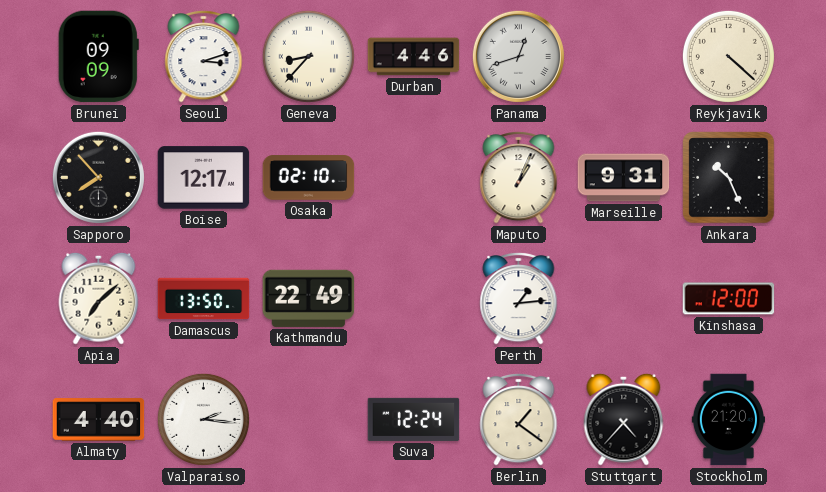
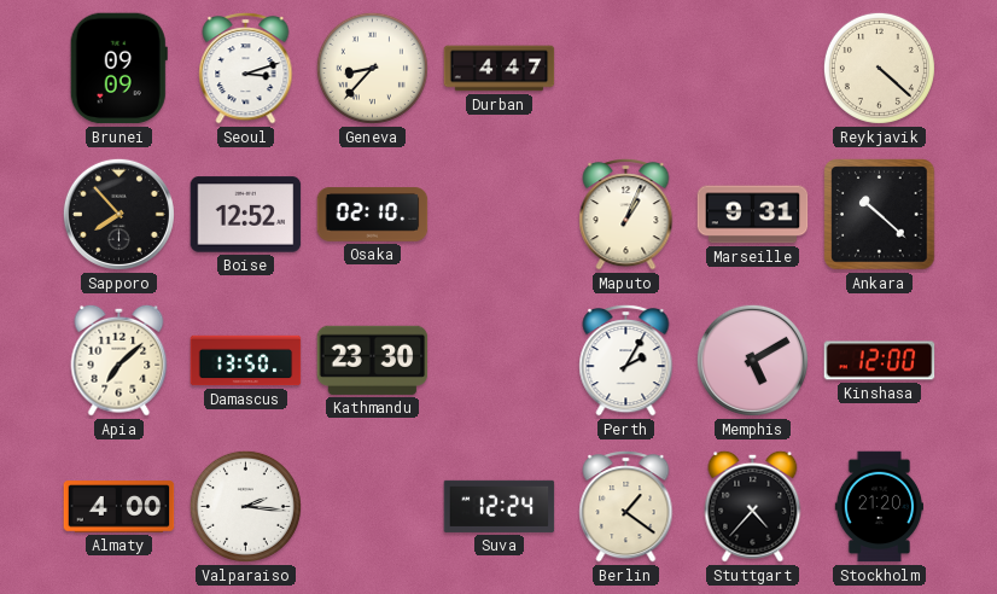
Durban: 4:46 -> 4:47
Panama: 12:42 -> none
Boise: 12:17 -> 12:52
Ankara: 10:26 -> 10:22
Kathmandu: 22:49 -> 23:30
Perth: 1:14 -> 2:05
Memphis: none -> 5:10
Almaty: 4:40 -> 4:00
